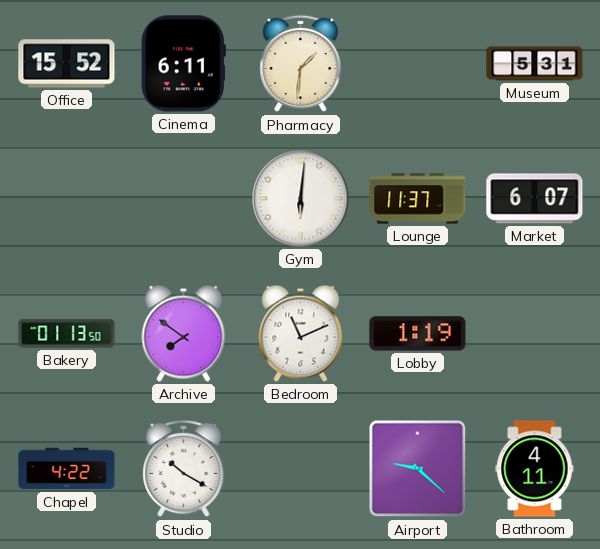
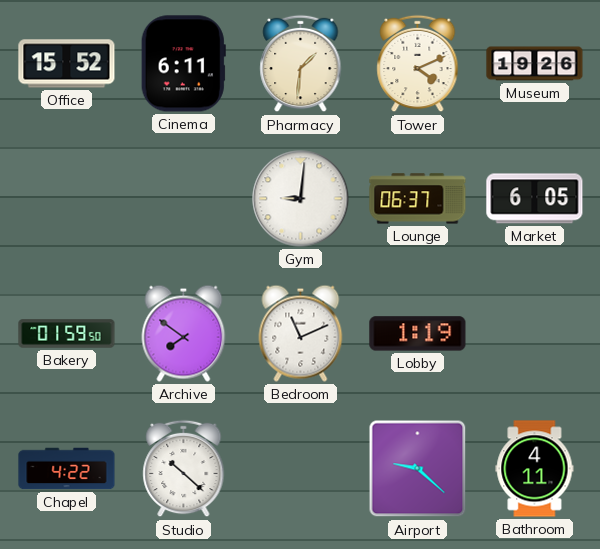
Tower: none -> 4:11
Museum: 5:31 -> 19:26
Gym: 6:01 -> 9:01
Lounge: 11:37 -> 06:37
Market: 6:07 -> 6:05
Bakery: 01:13 -> 01:59
Studio: 10:20 -> 10:22
